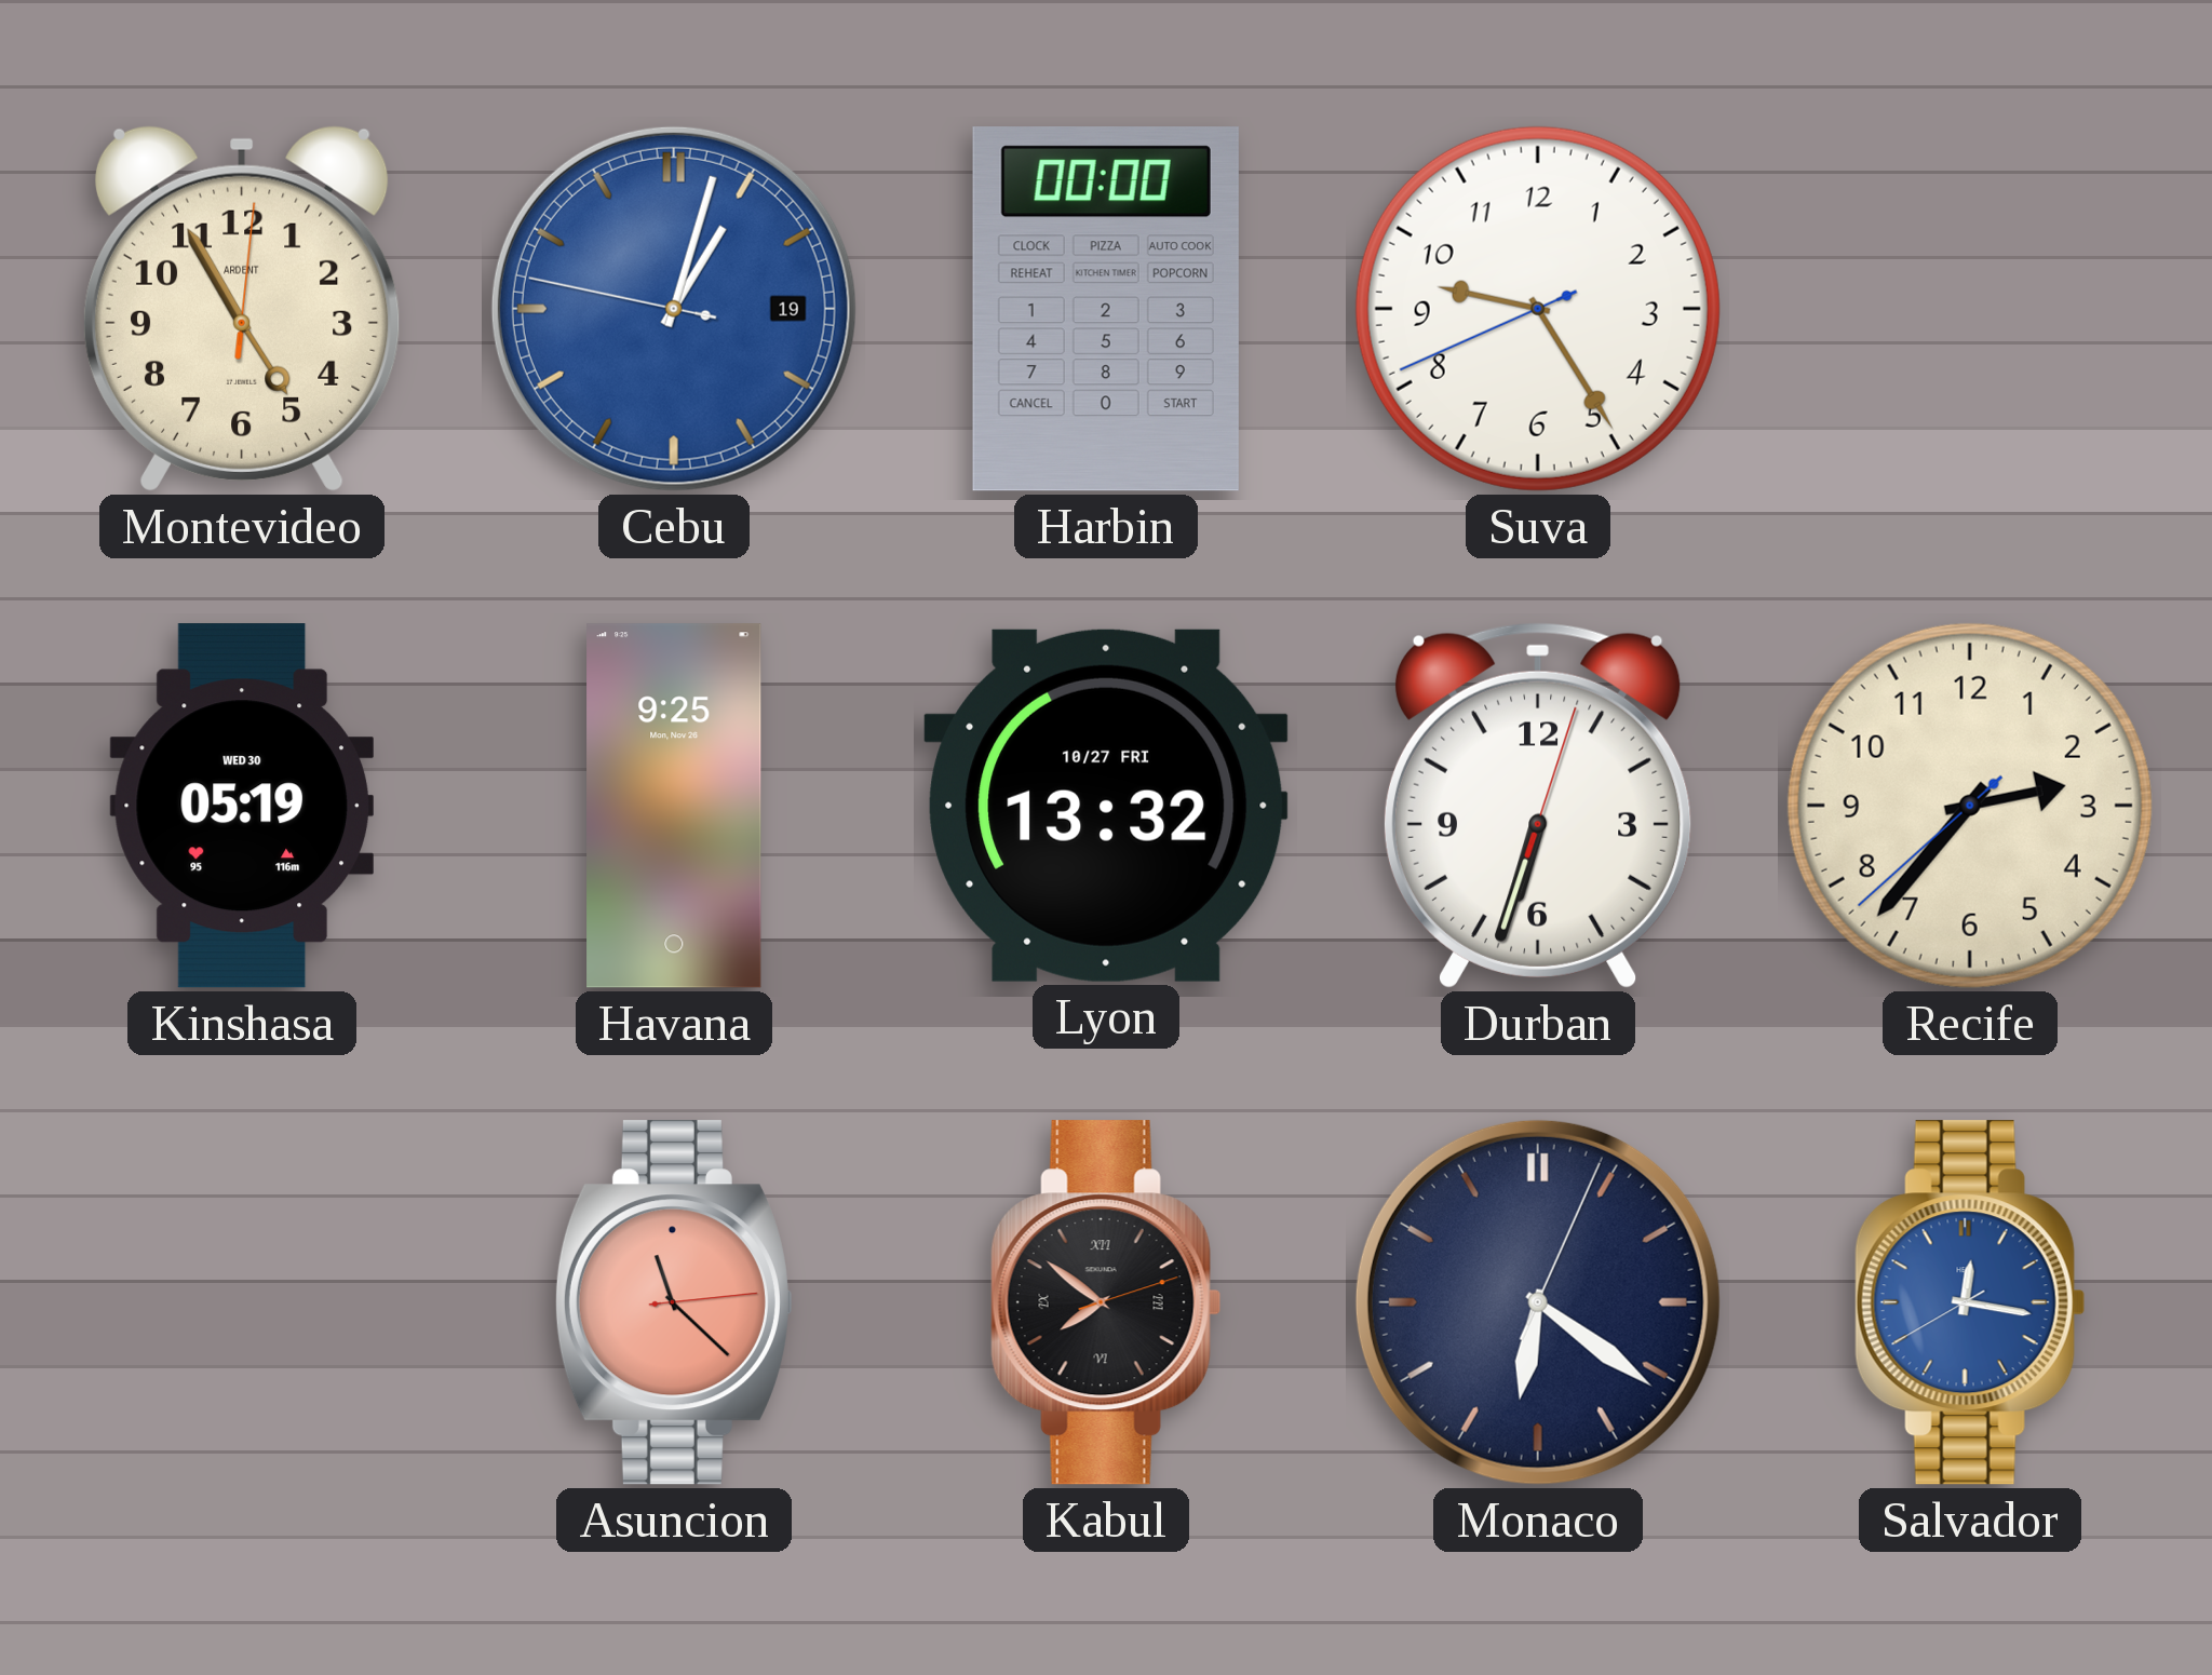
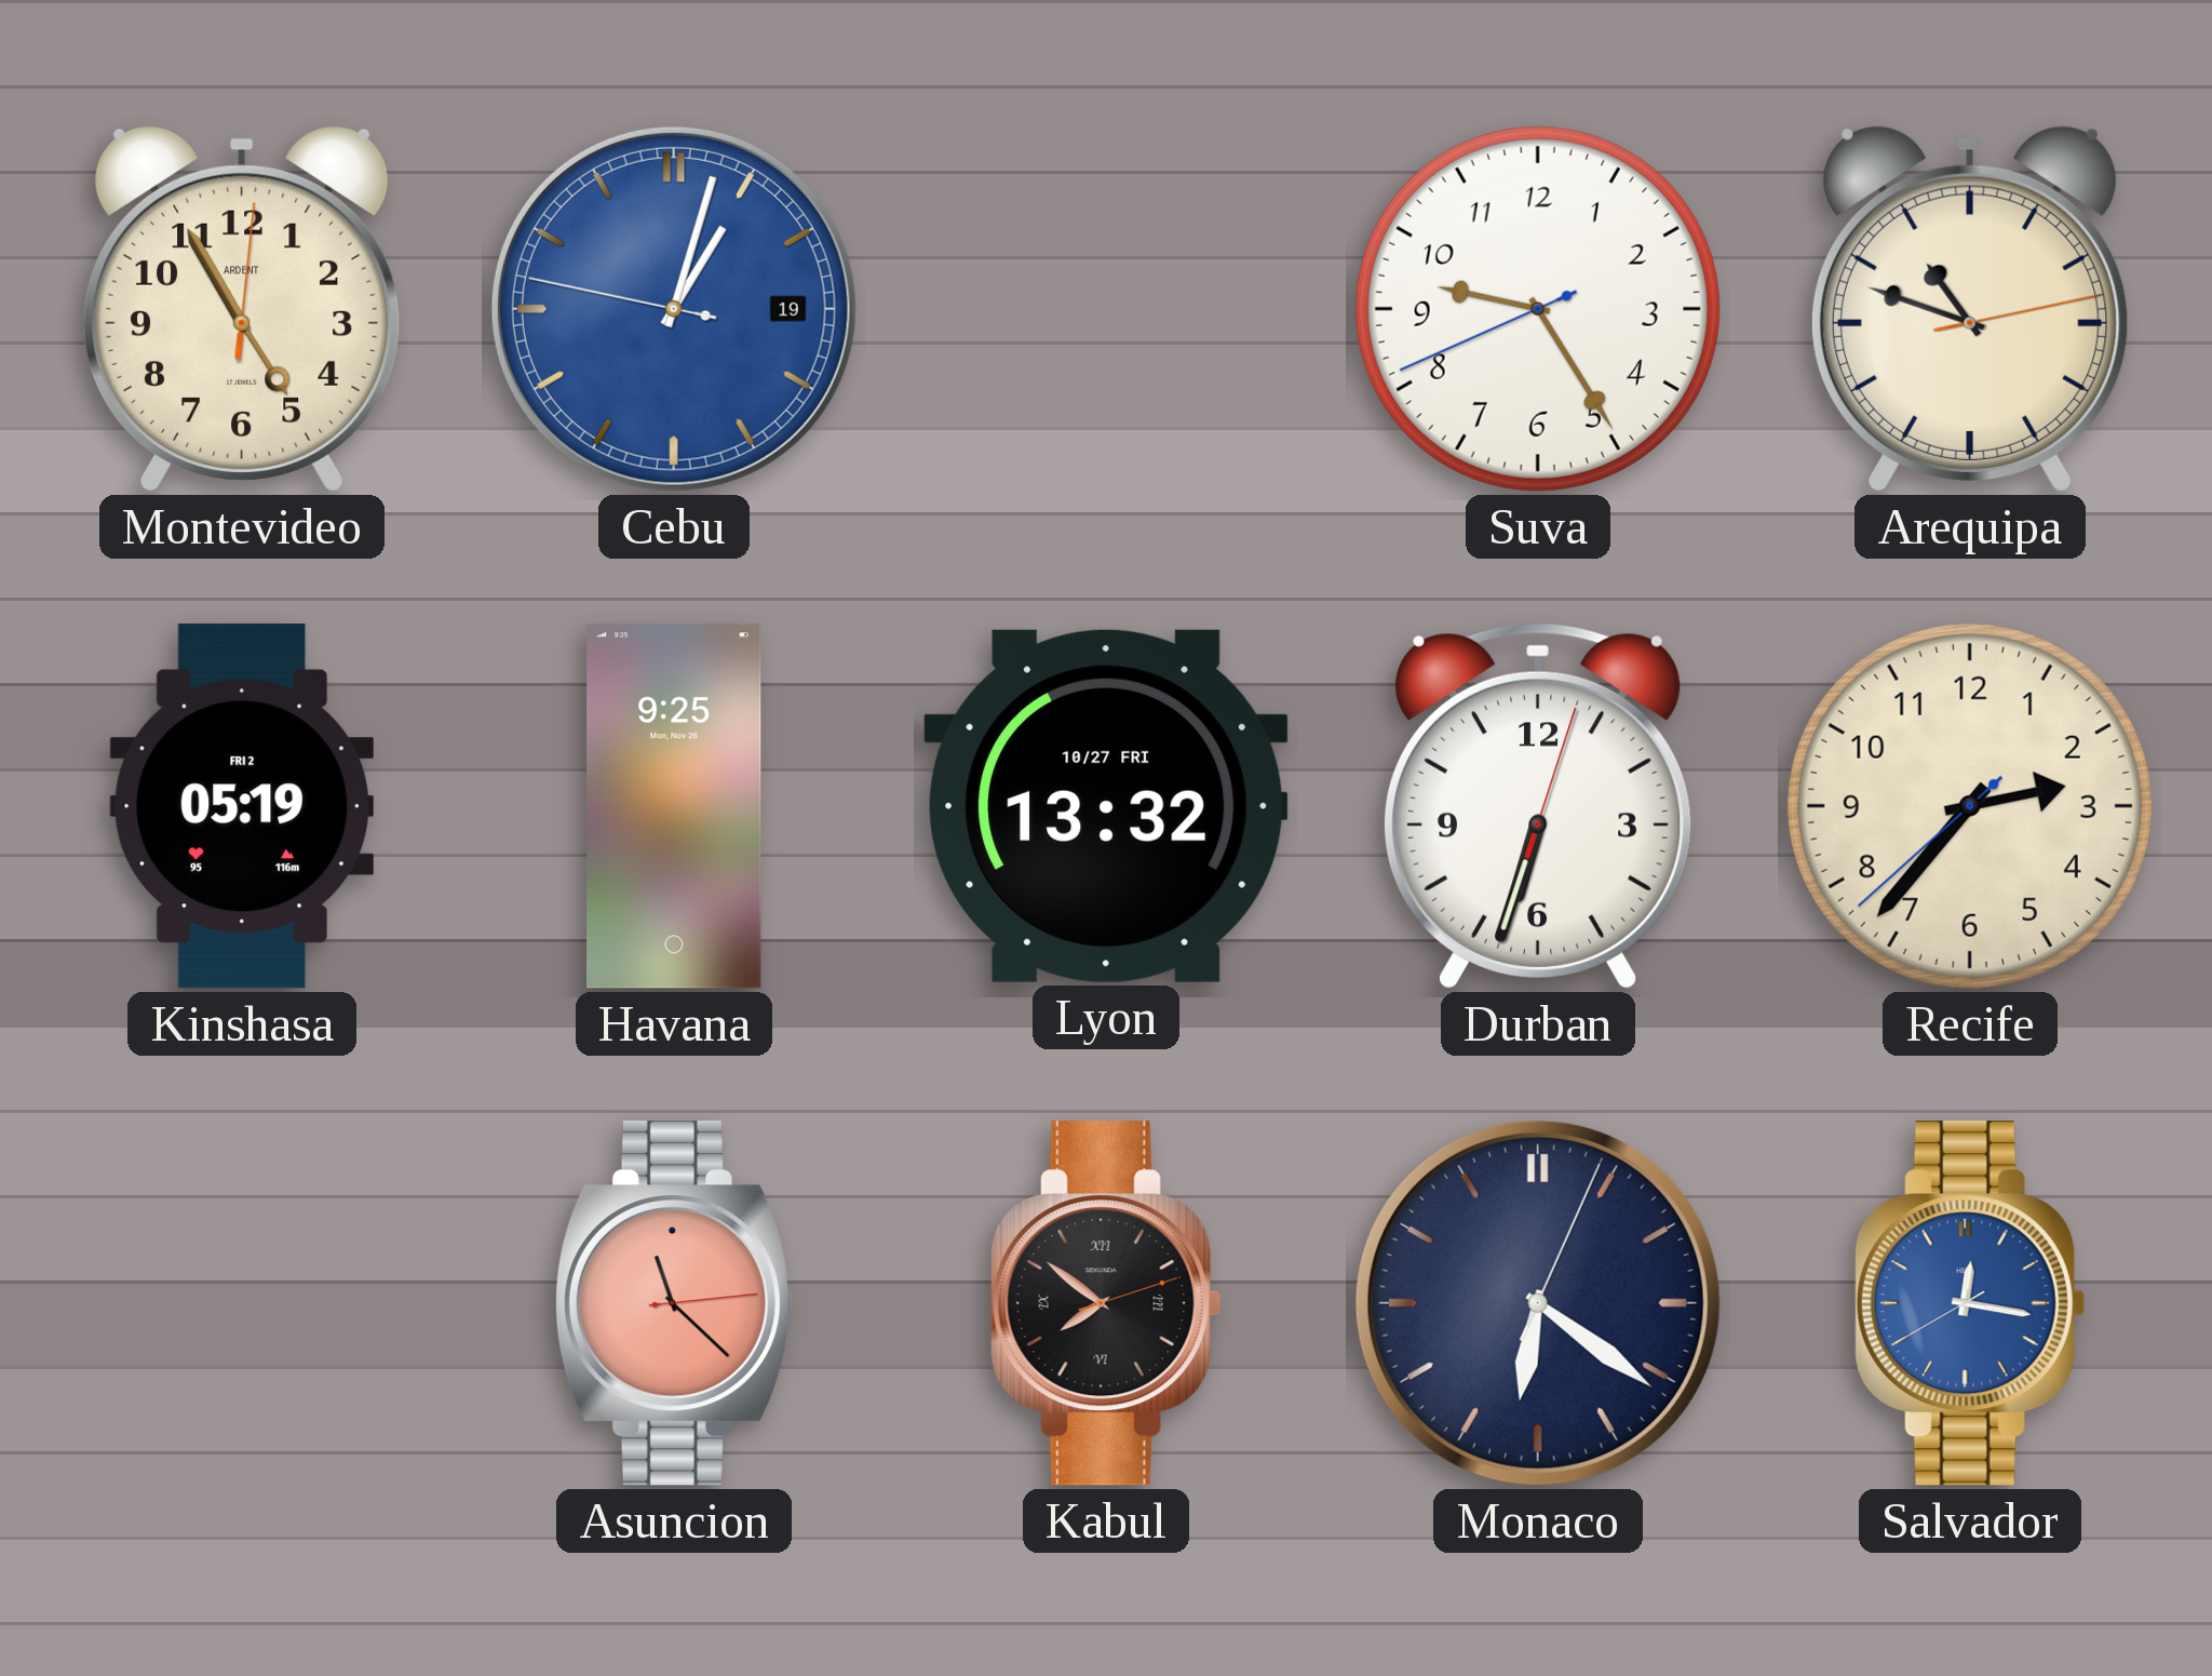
Harbin: 00:00 -> none
Arequipa: none -> 10:48
Kinshasa date: WED 30 -> FRI 2
